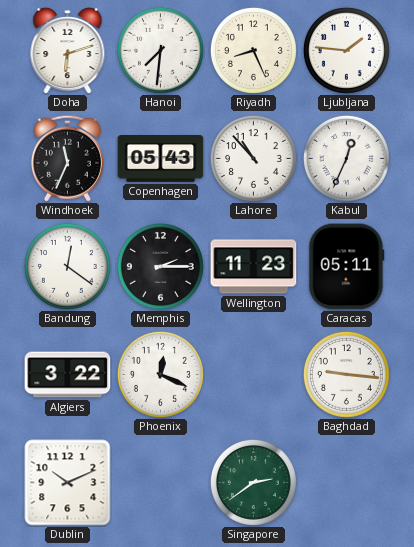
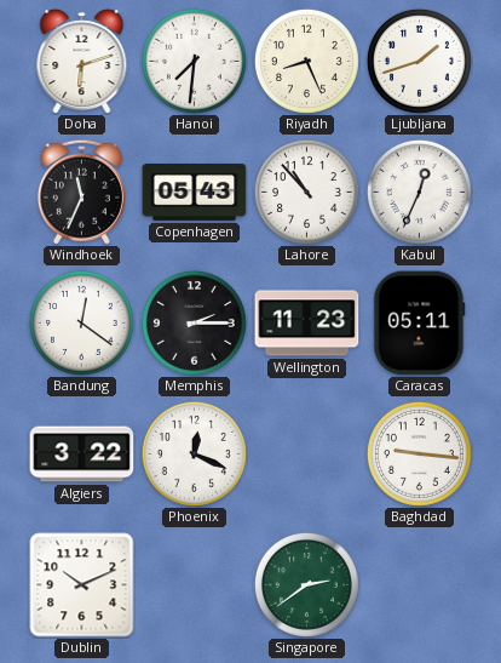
Ljubljana: 1:46 -> 1:42
